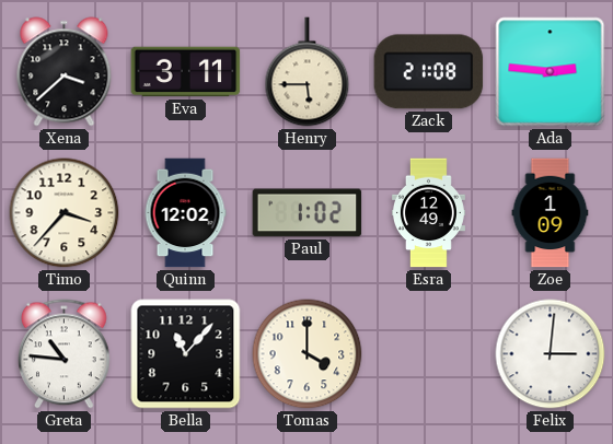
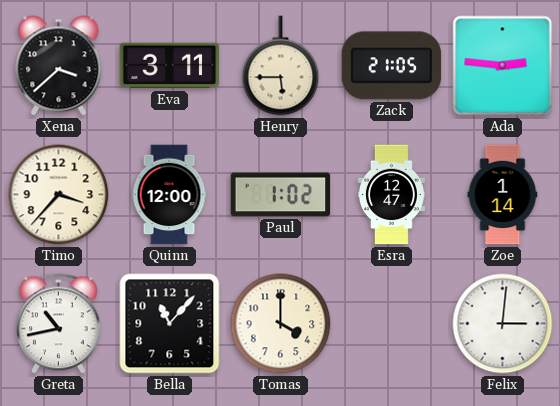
Zack: 21:08 -> 21:05
Quinn: 12:02 -> 12:00
Esra: 12:49 -> 12:47
Zoe: 1:09 -> 1:14
Greta: 10:46 -> 10:43
